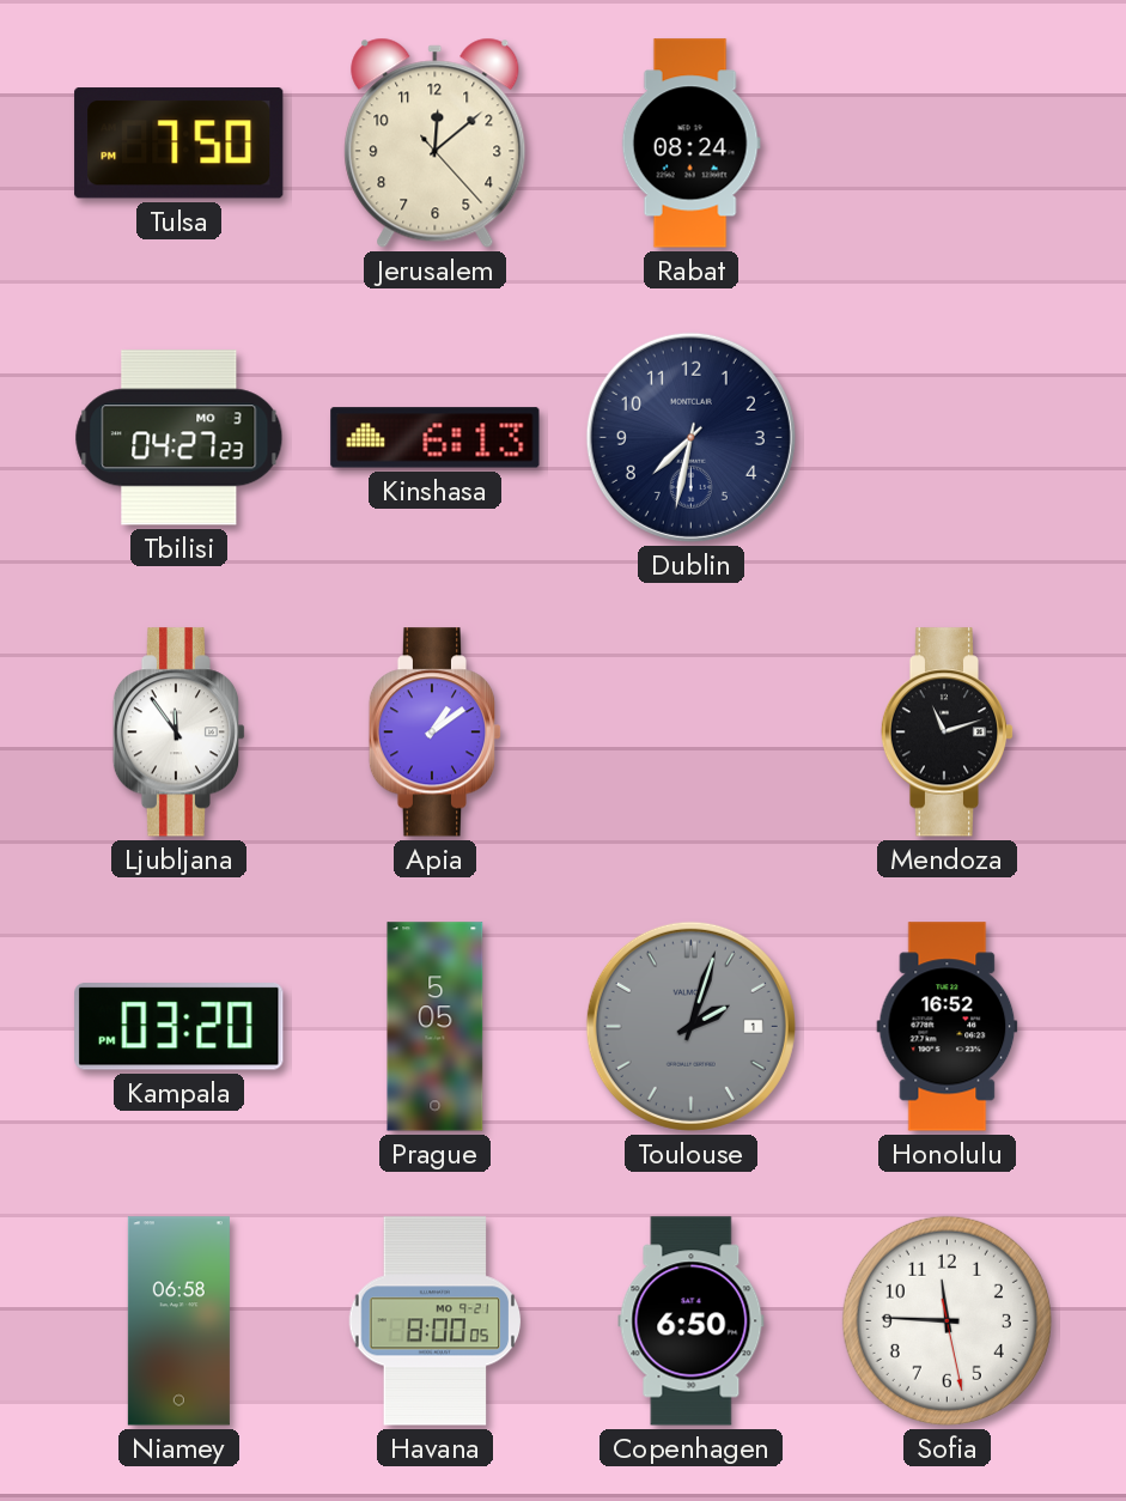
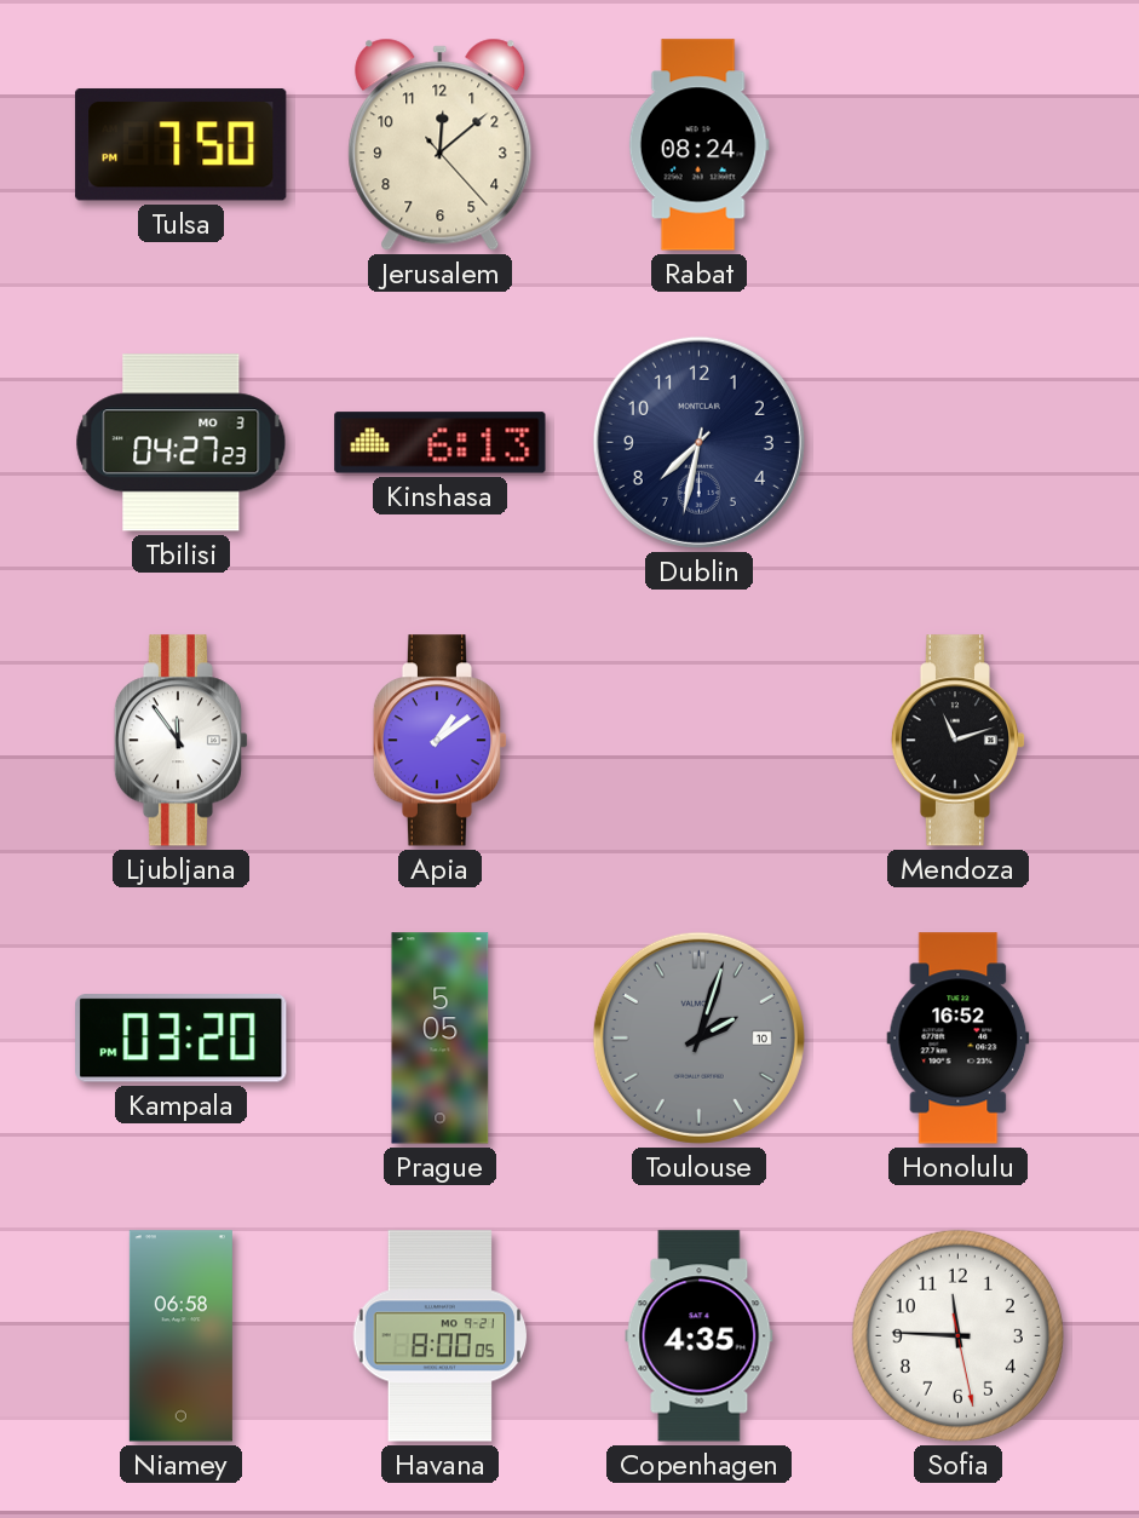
Toulouse date: 1 -> 10
Copenhagen: 6:50 -> 4:35
